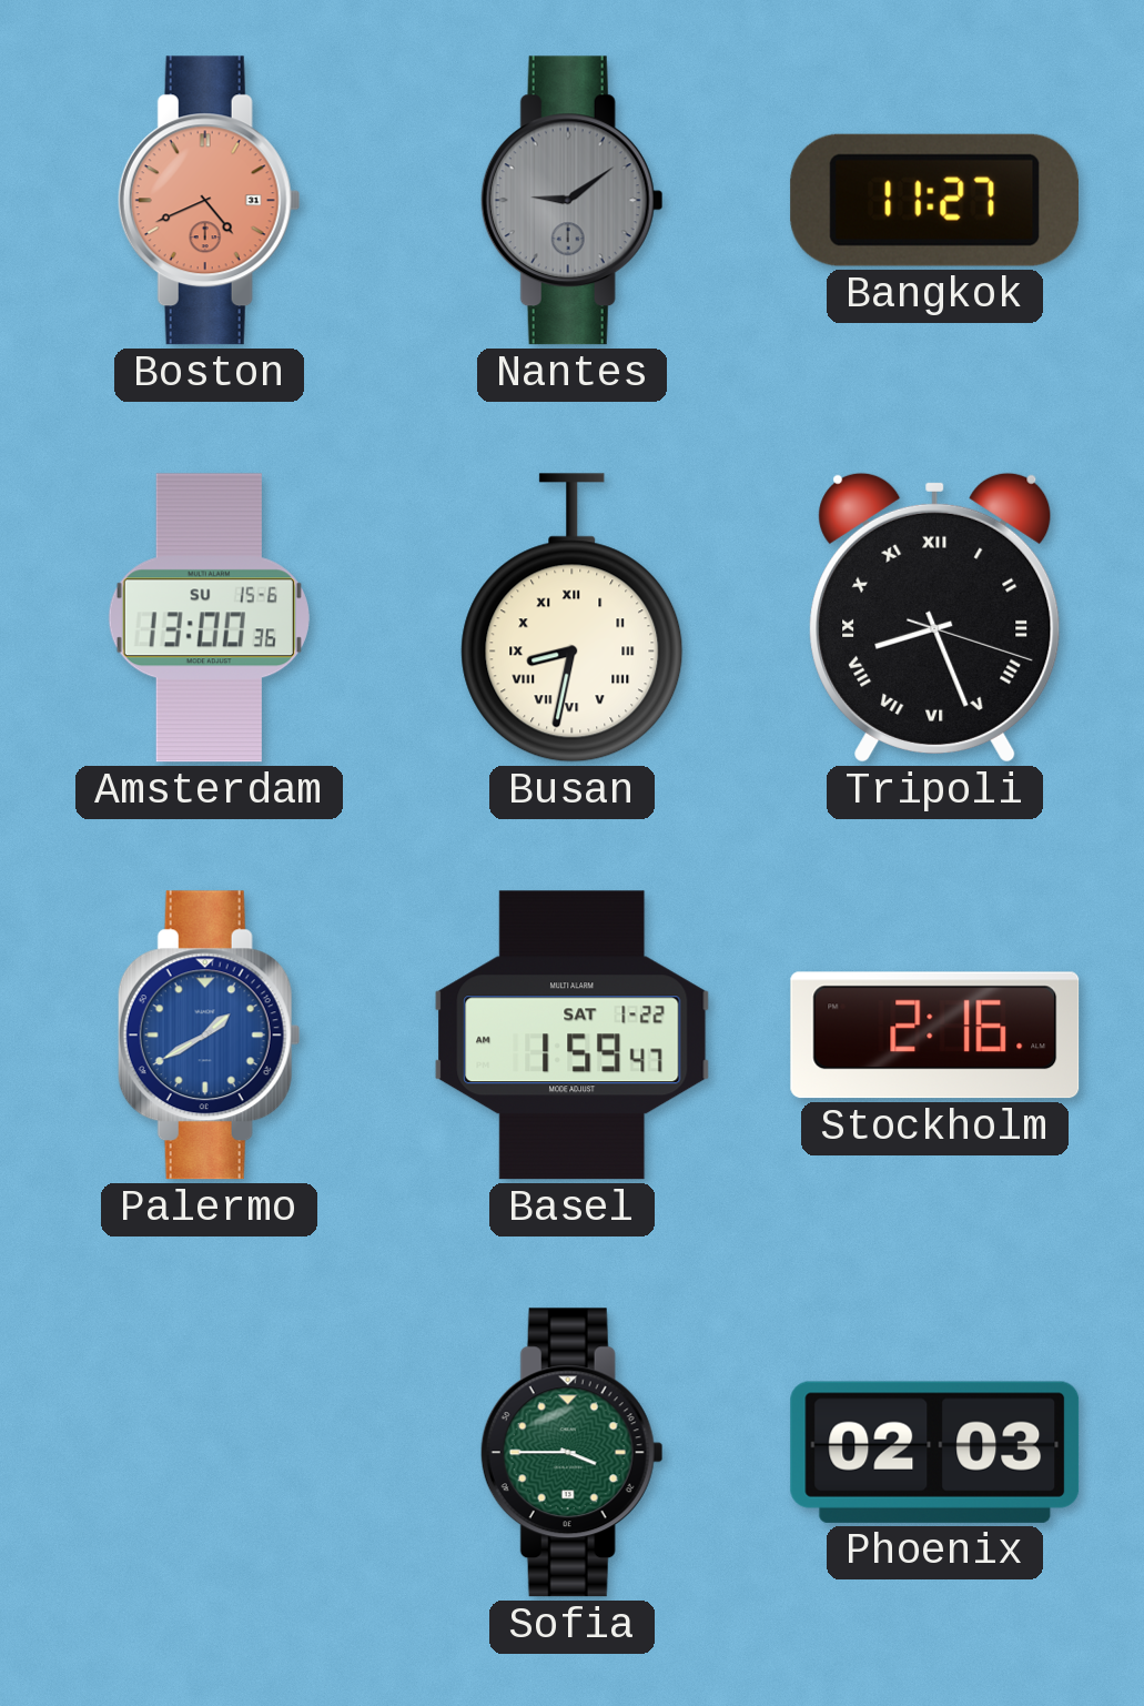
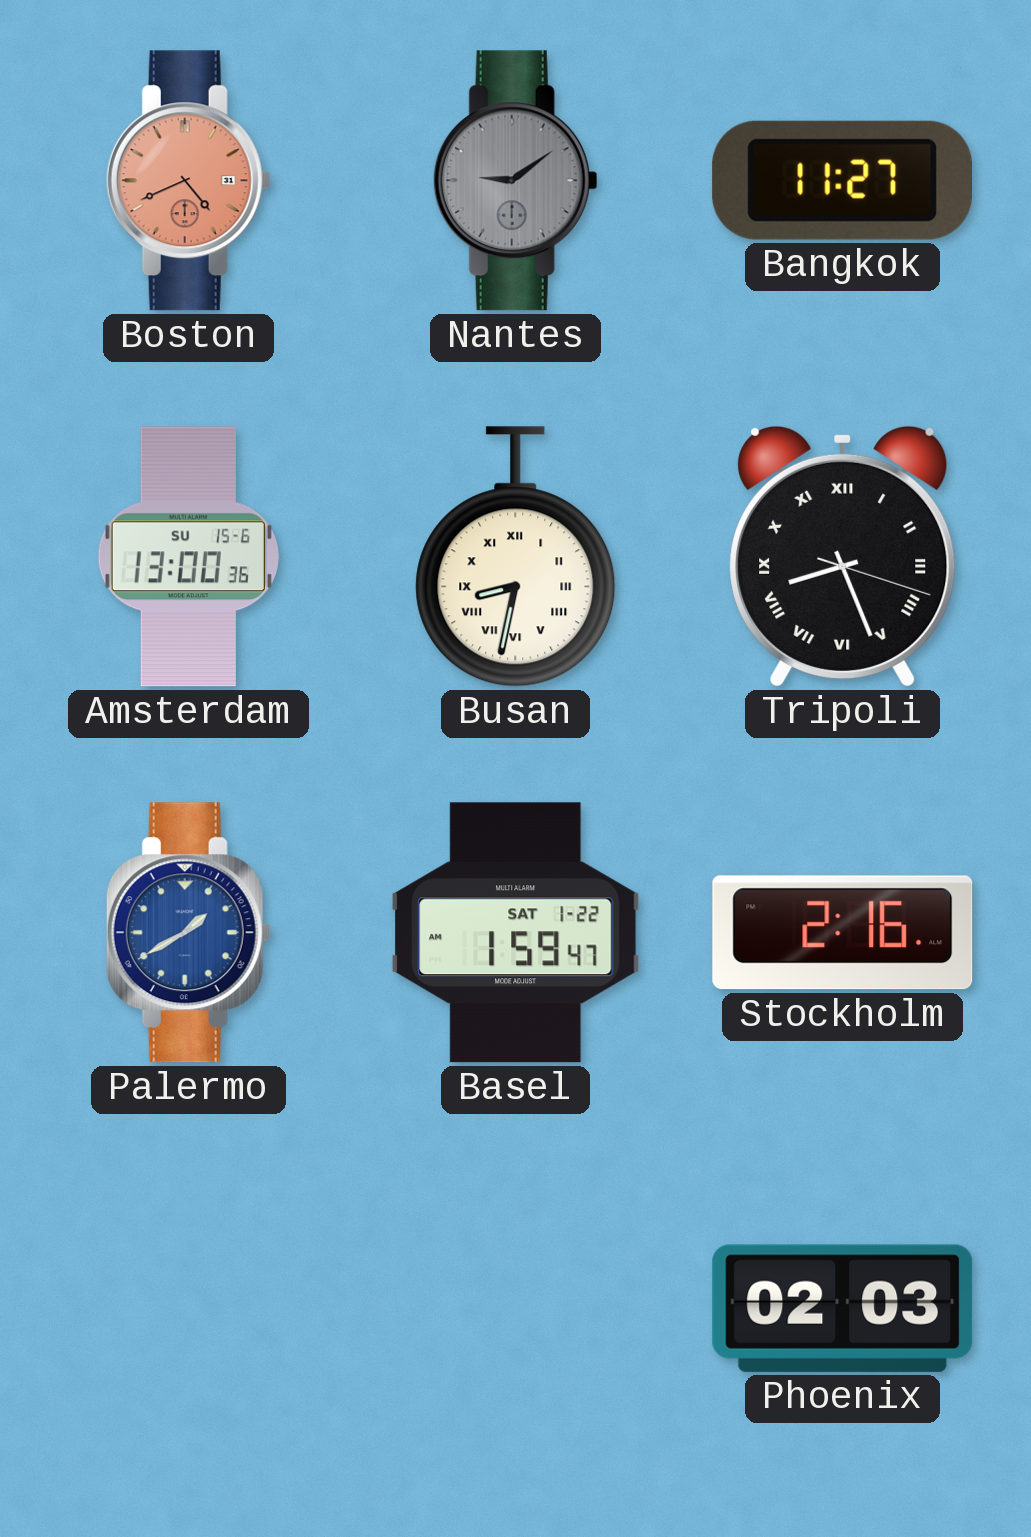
Sofia: 3:45 -> none
